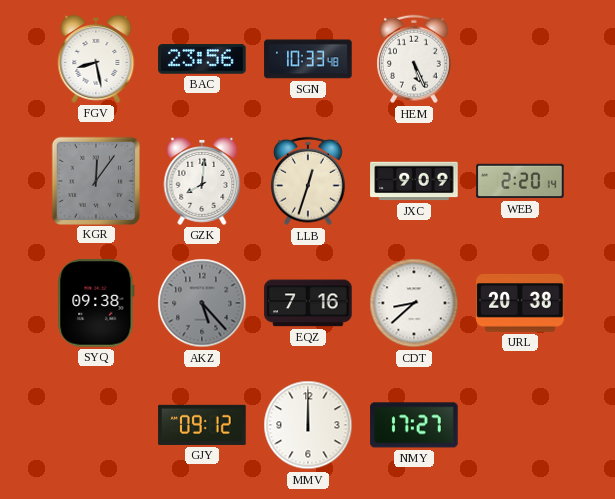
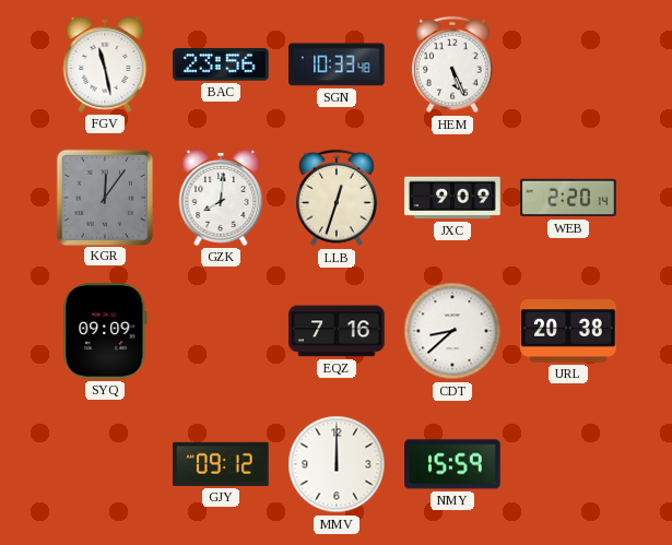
FGV: 8:28 -> 11:28
SYQ: 09:38 -> 09:09
AKZ: 5:23 -> none
NMY: 17:27 -> 15:59
